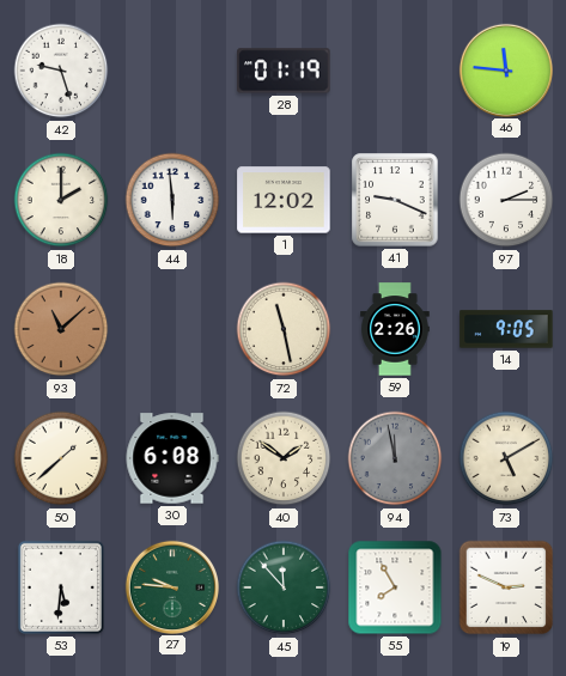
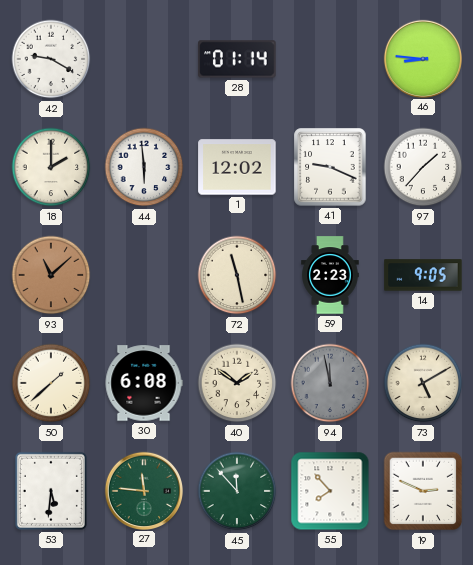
42: 9:27 -> 9:20
28: 01:19 -> 01:14
46: 11:46 -> 8:46
97: 2:15 -> 1:37
59: 2:26 -> 2:23
27: 9:46 -> 11:46
55: 7:55 -> 7:53
